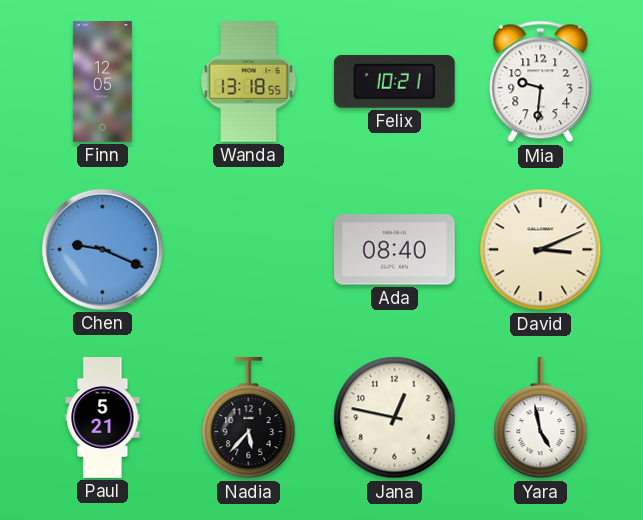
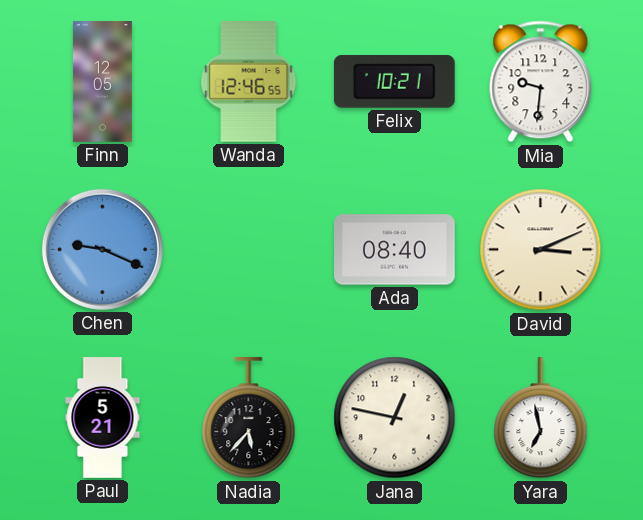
Wanda: 13:18 -> 12:46
Yara: 4:58 -> 6:58
